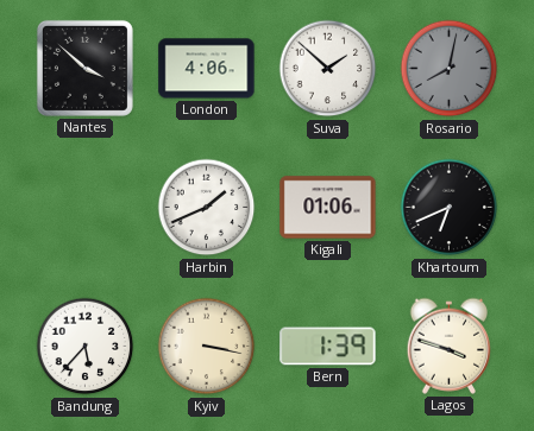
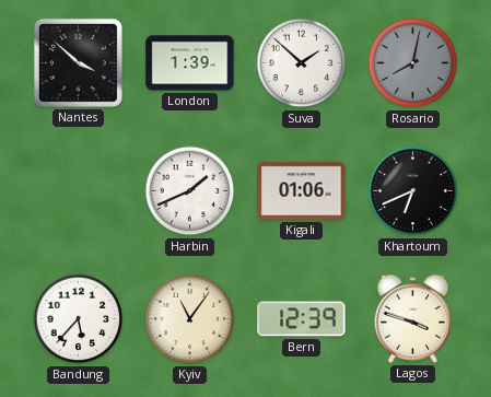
London: 4:06 -> 1:39
Kyiv: 3:17 -> 11:06
Bern: 1:39 -> 12:39
